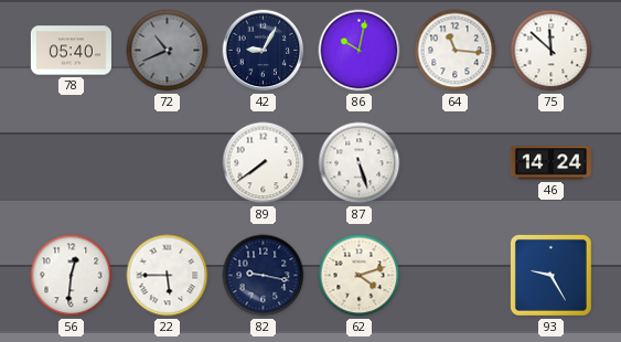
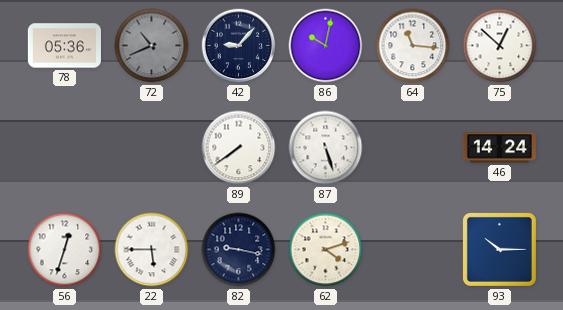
78: 05:40 -> 05:36
42: 9:05 -> 9:07
75: 11:52 -> 12:52
56: 12:31 -> 12:33
93: 9:25 -> 10:15
